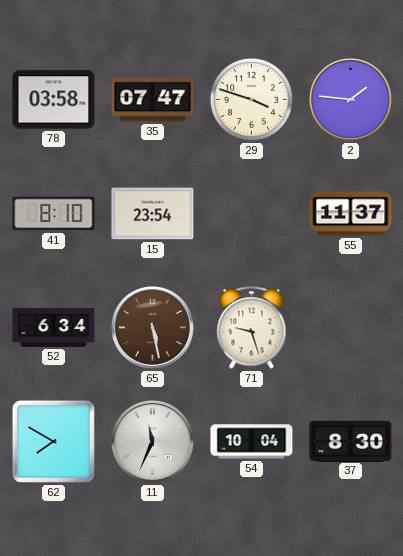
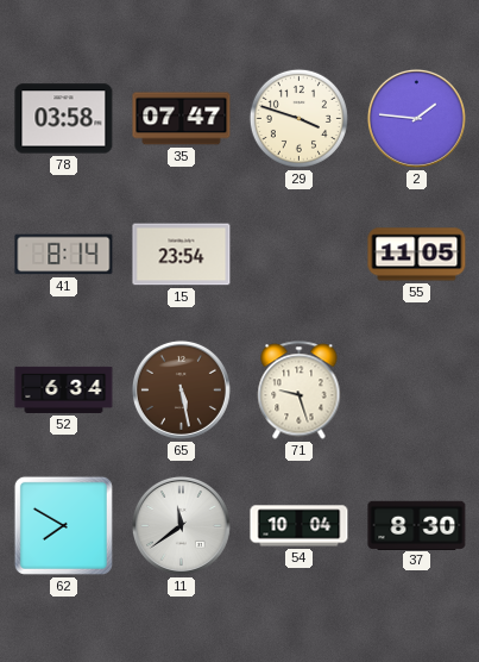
41: 8:10 -> 8:14
55: 11:37 -> 11:05
11: 11:34 -> 11:39
